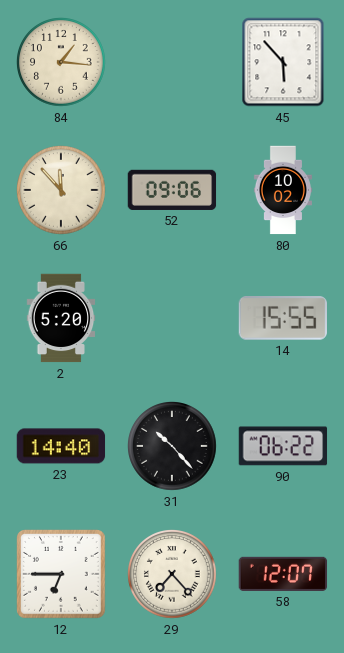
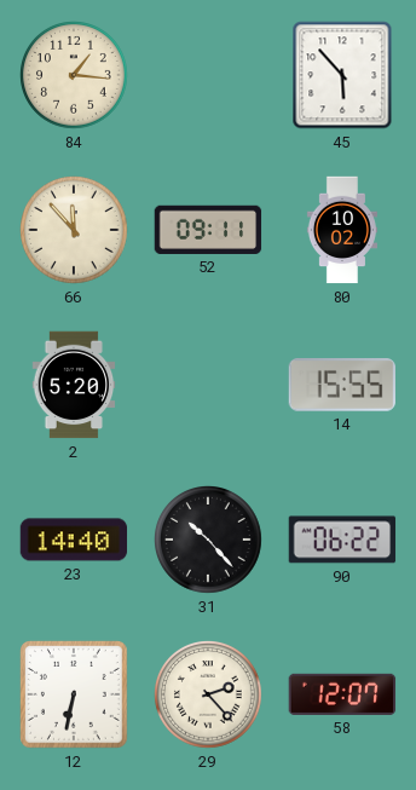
52: 09:06 -> 09:11
12: 6:45 -> 6:32
29: 7:23 -> 2:23
